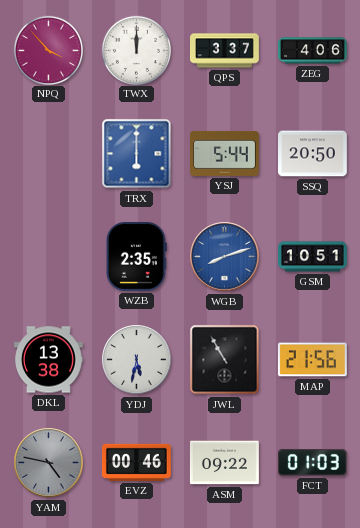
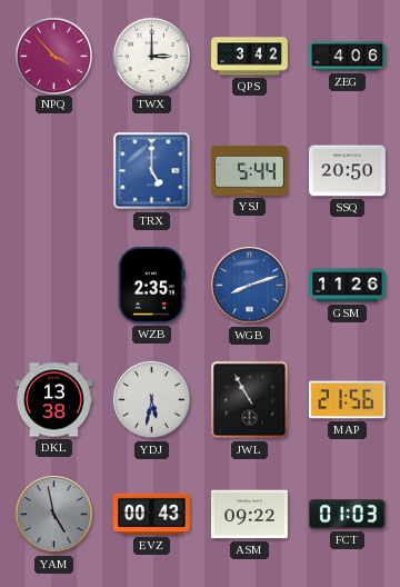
TWX: 12:00 -> 3:00
QPS: 3:37 -> 3:42
TRX: 6:00 -> 5:00
GSM: 10:51 -> 11:26
YAM: 4:47 -> 4:58
EVZ: 00:46 -> 00:43
